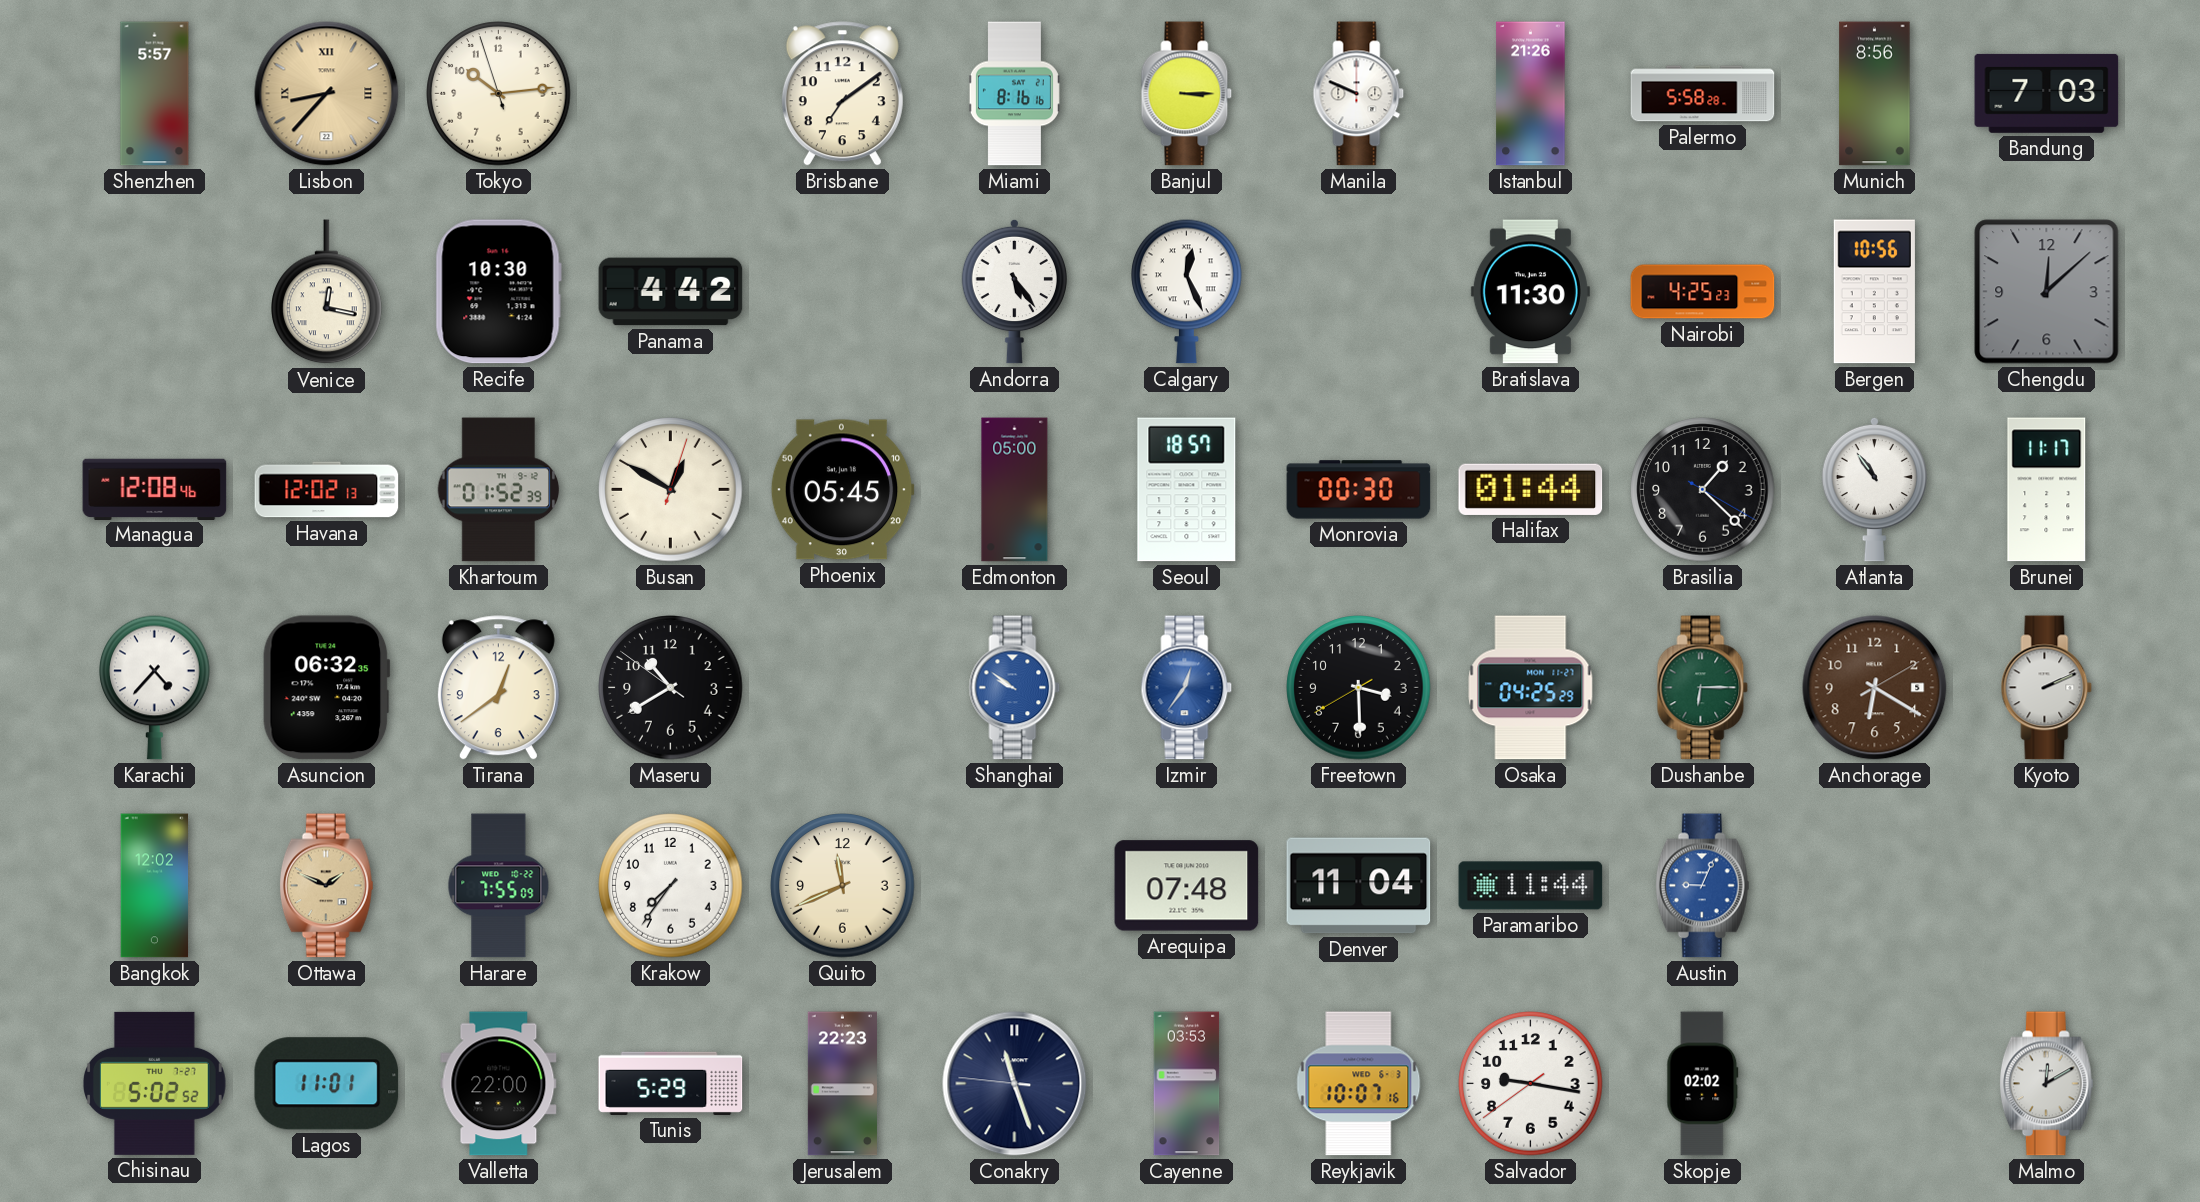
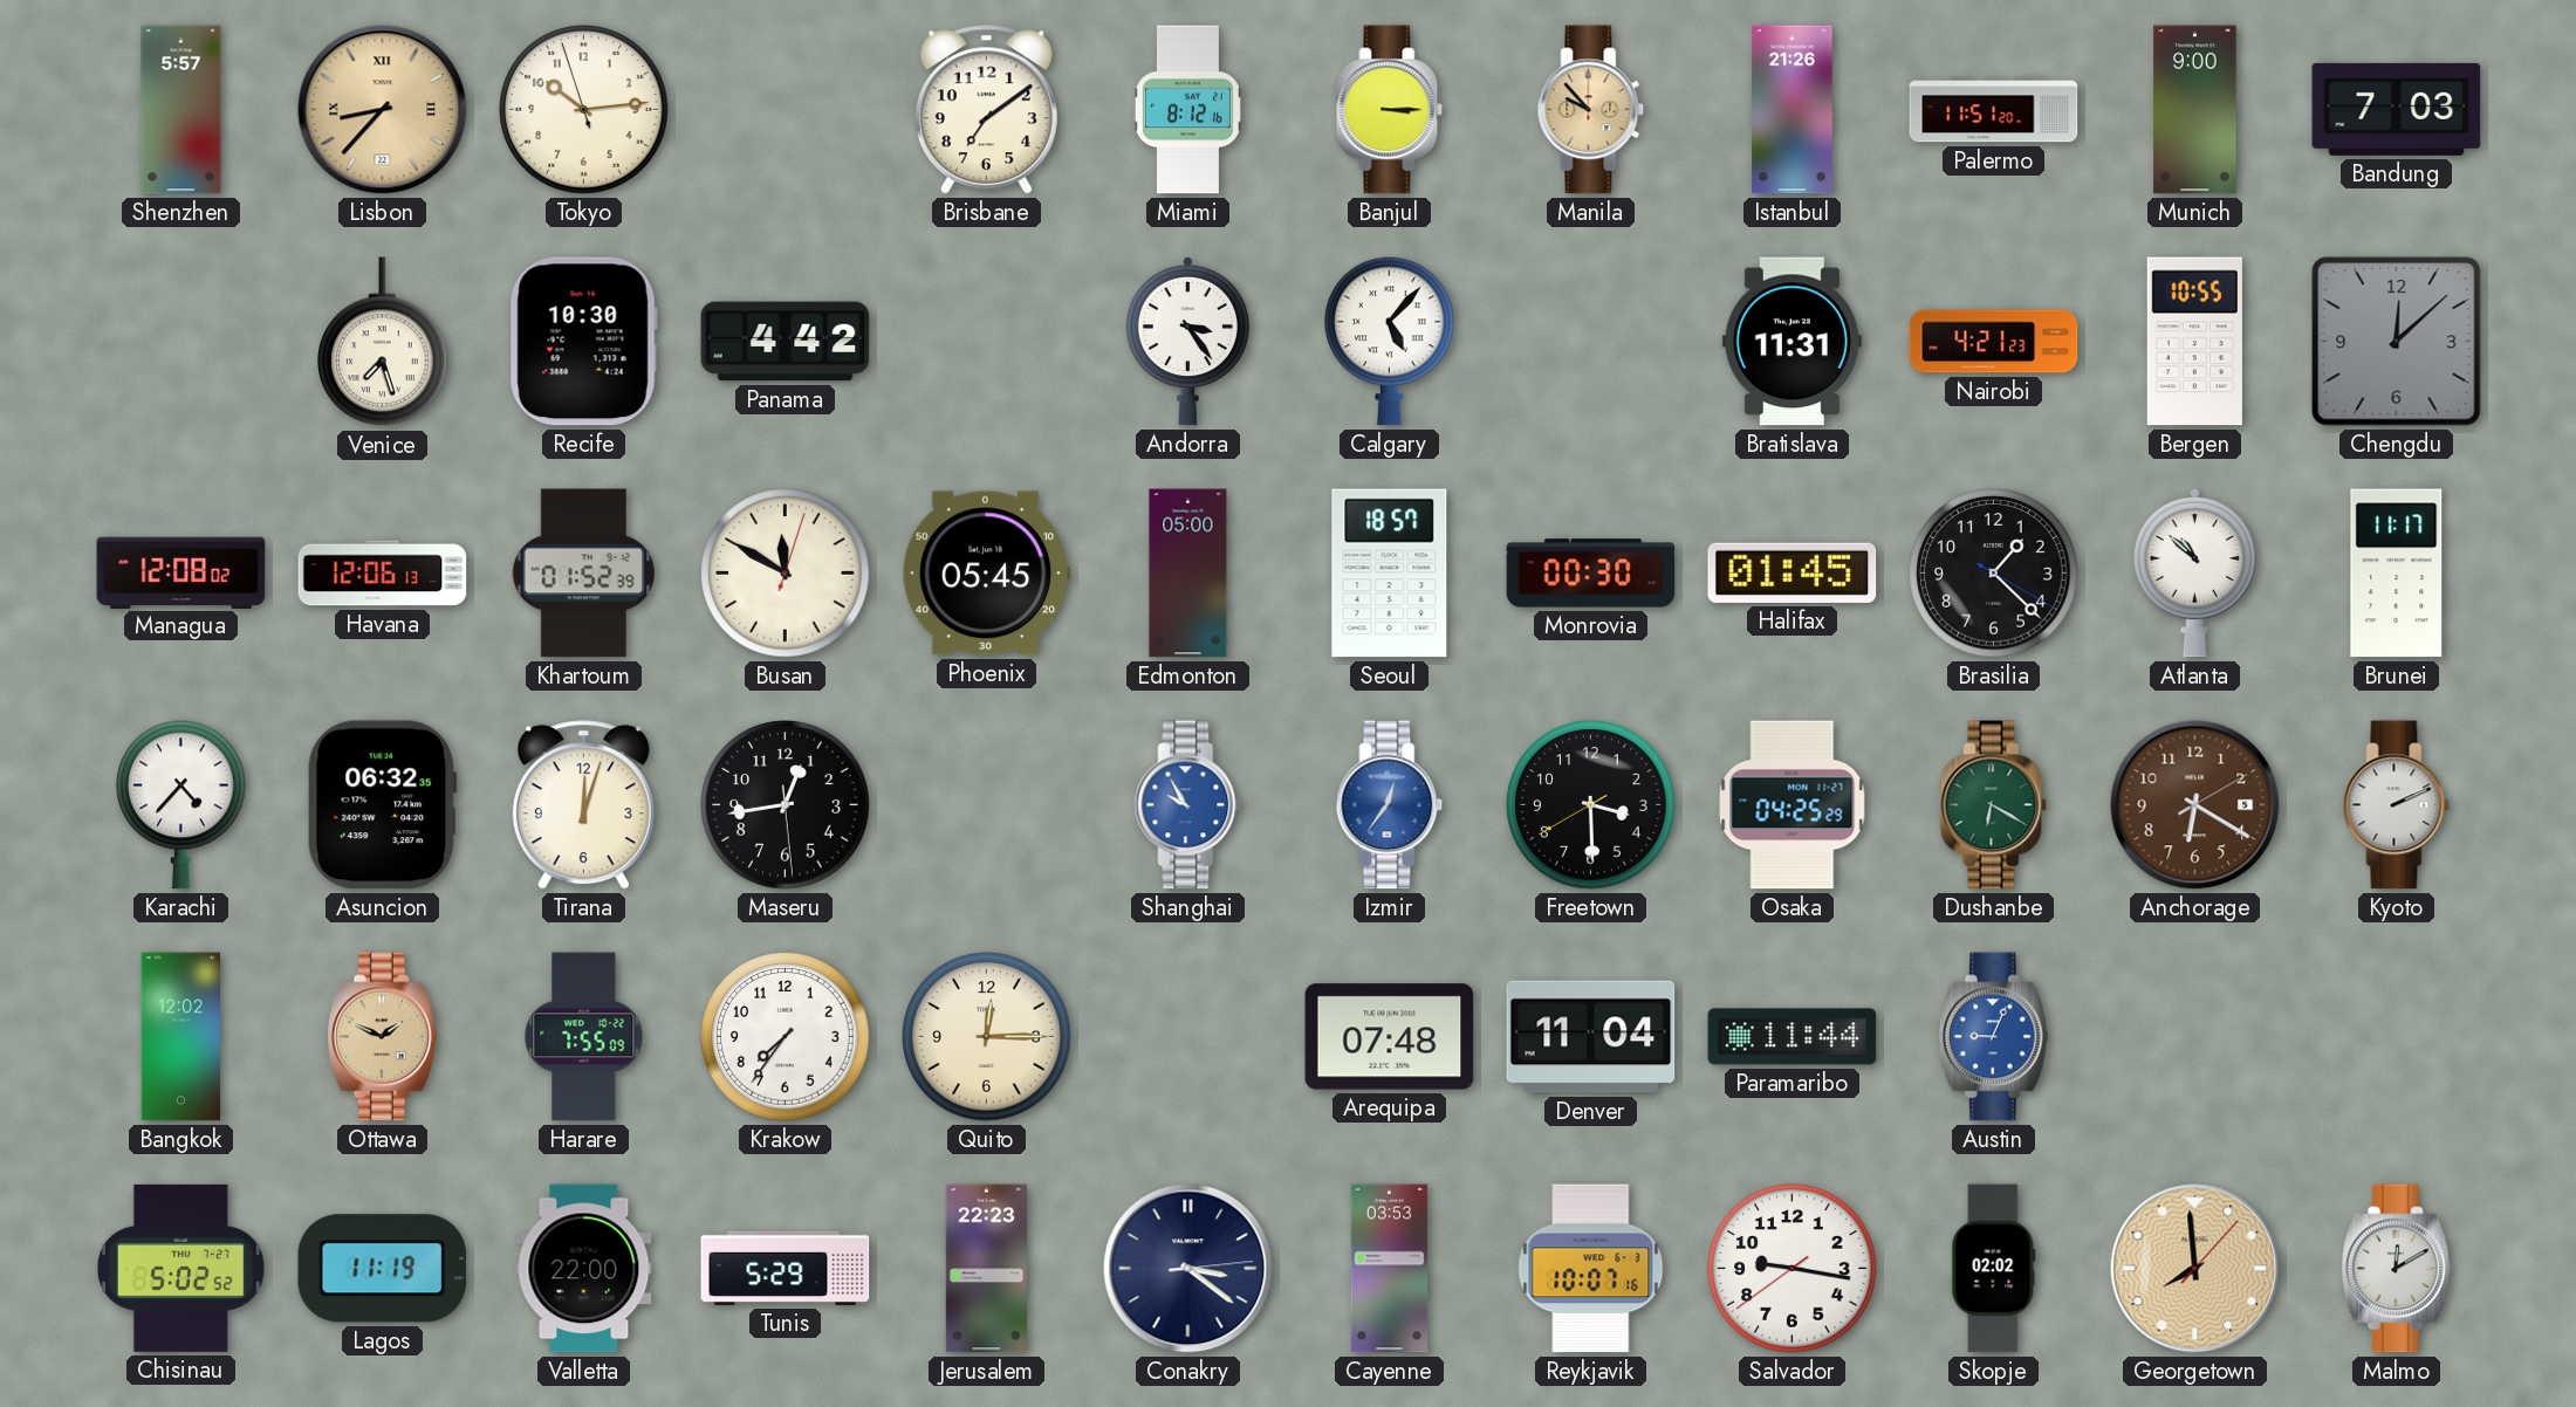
Miami: 8:16 -> 8:12
Manila: 9:49 -> 9:53
Manila dial: white -> champagne
Palermo: 5:58 -> 11:51
Munich: 8:56 -> 9:00
Venice: 12:17 -> 7:27
Andorra: 5:24 -> 3:24
Calgary: 12:26 -> 5:07
Bratislava: 11:30 -> 11:31
Nairobi: 4:25 -> 4:21
Bergen: 10:56 -> 10:55
Managua: 12:08:46 -> 12:08:02
Havana: 12:02 -> 12:06
Busan: 12:50 -> 11:50
Halifax: 01:44 -> 01:45
Atlanta: 10:54 -> 10:52
Tirana: 12:39 -> 12:03
Maseru: 10:39 -> 12:43
Shanghai: 9:51 -> 9:55
Dushanbe: 6:15 -> 6:20
Quito: 11:41 -> 12:15
Lagos: 11:01 -> 11:19
Conakry: 11:26 -> 3:21
Georgetown: none -> 7:59
